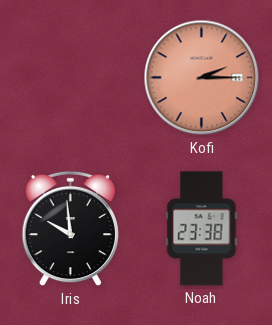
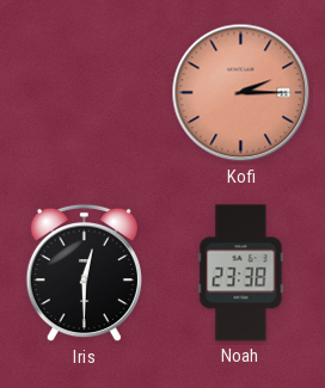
Iris: 9:59 -> 12:30
